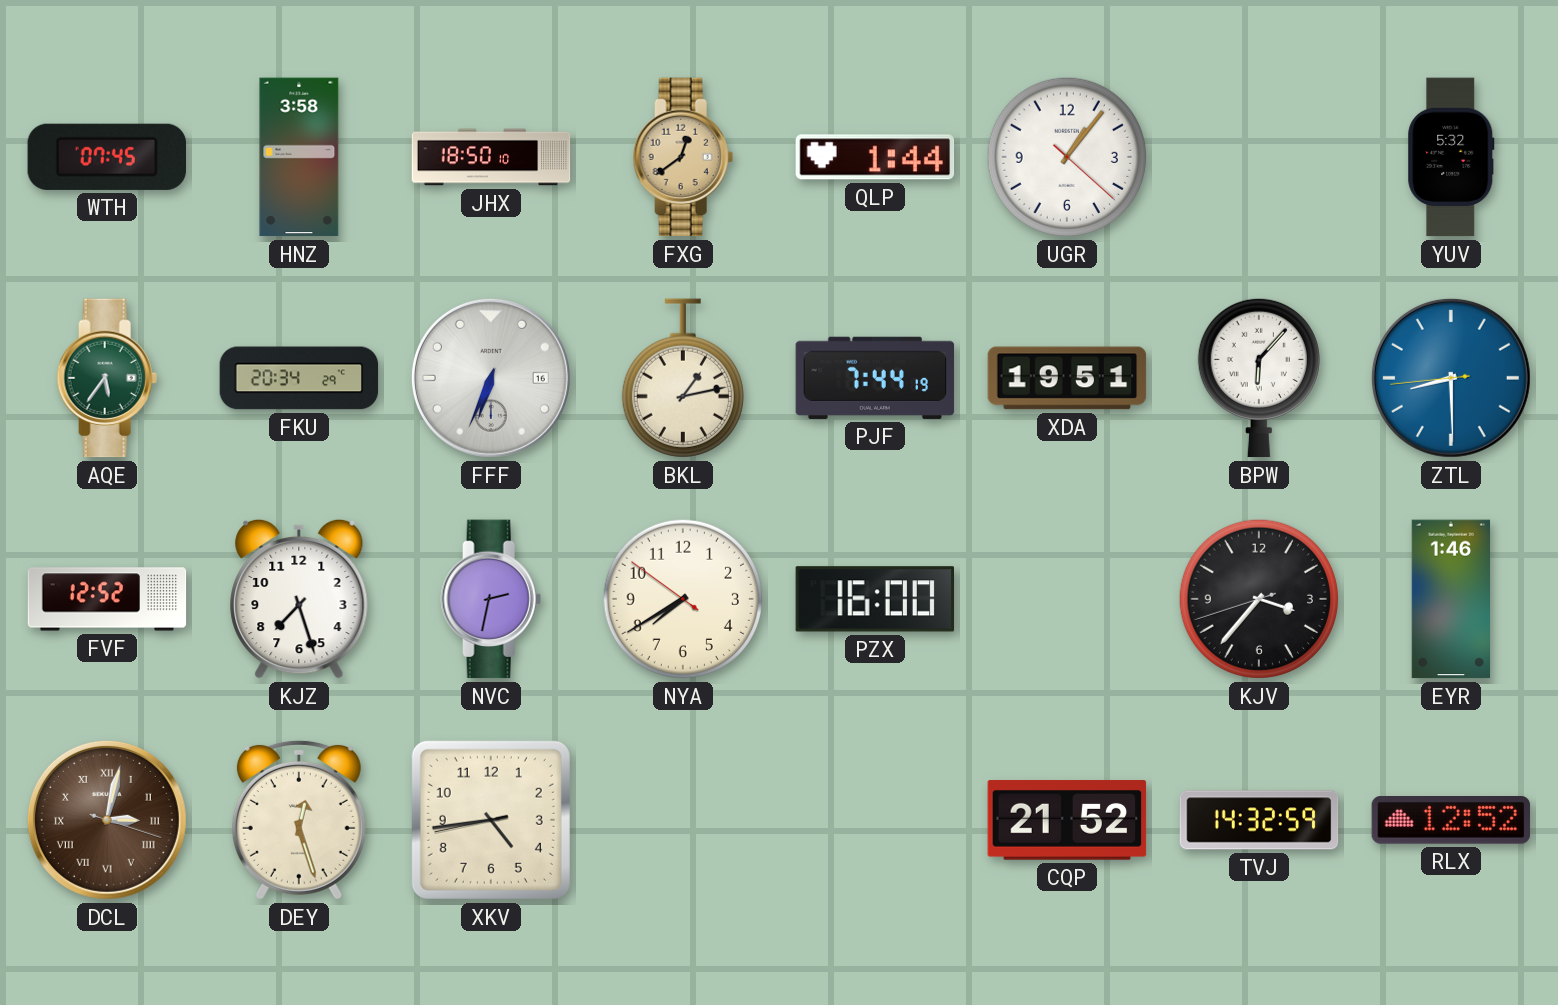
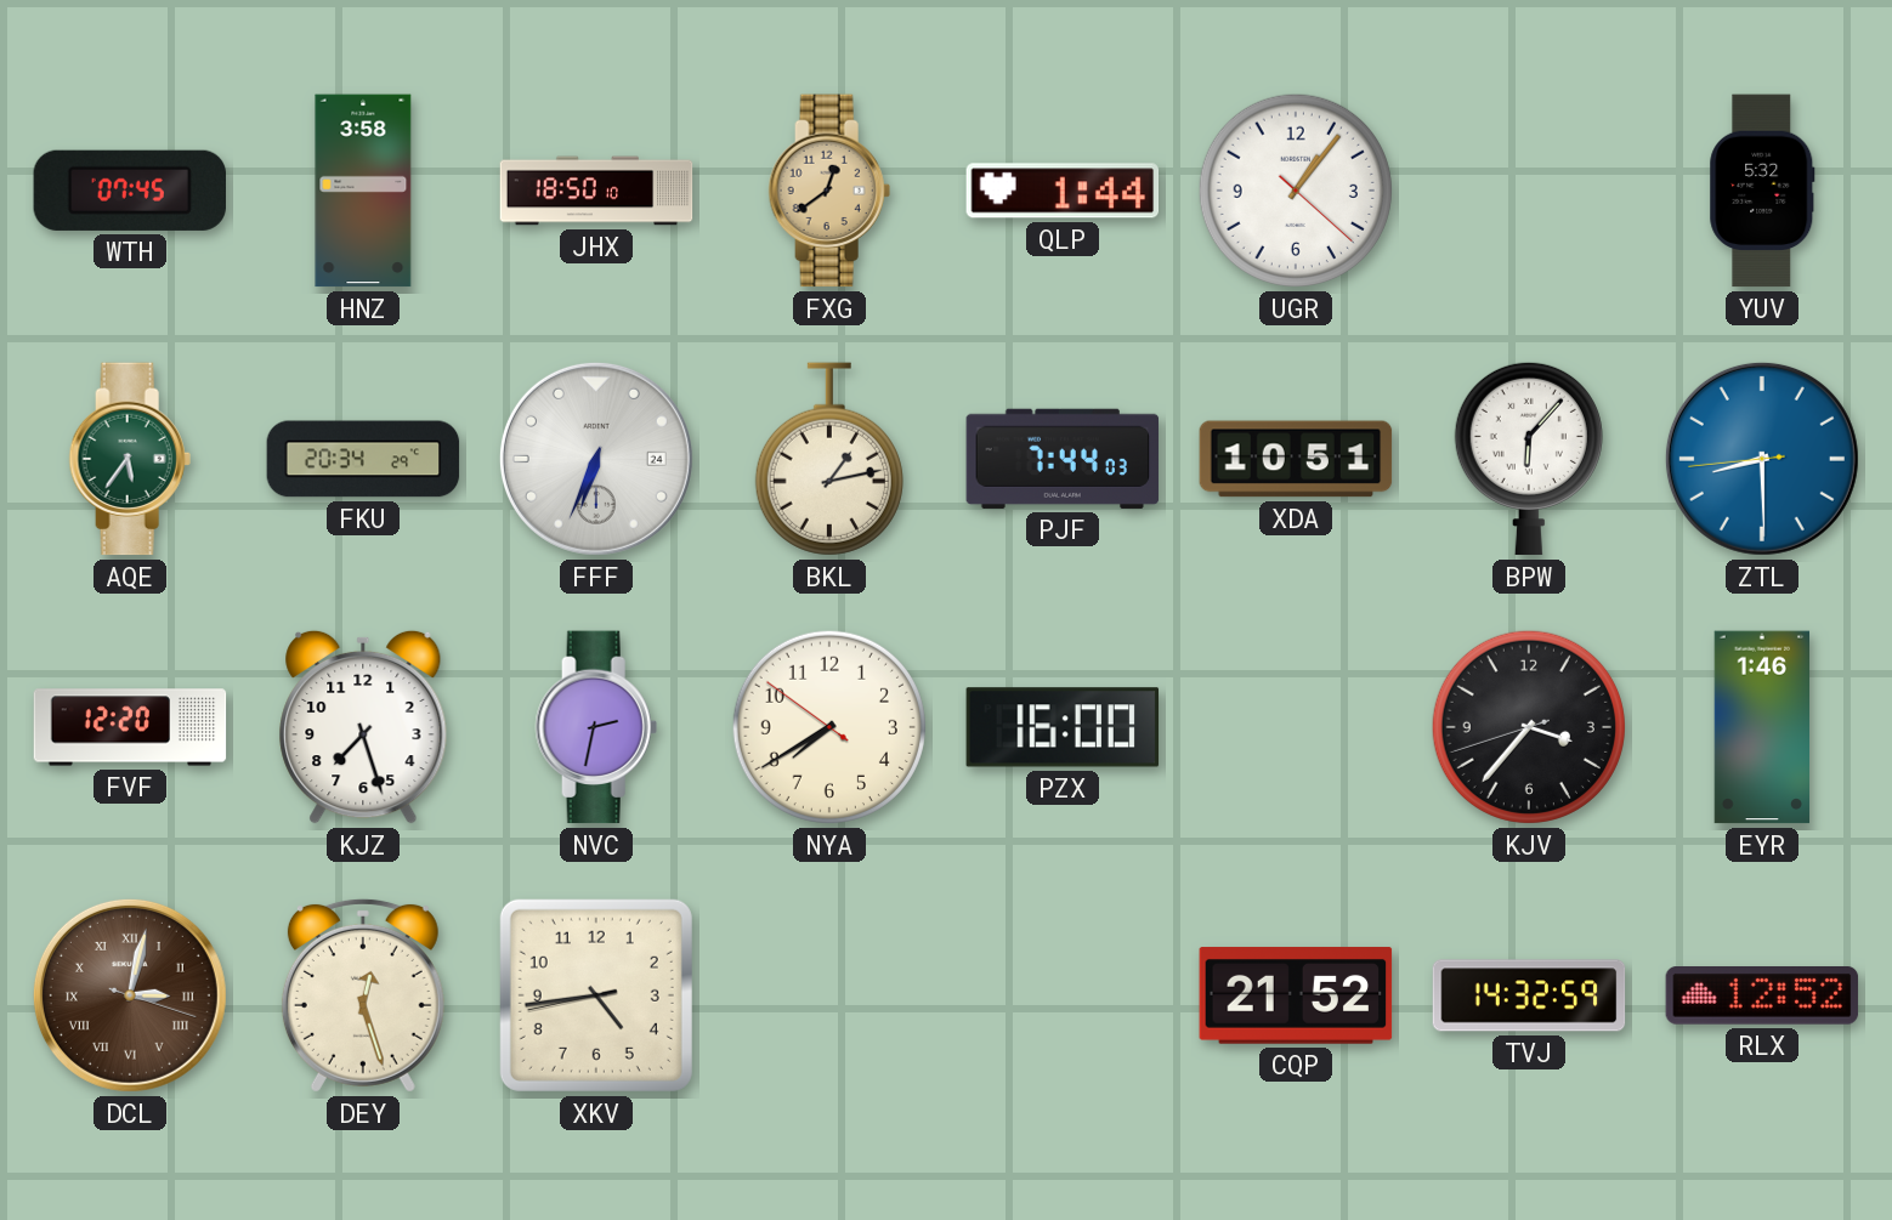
FFF date: 16 -> 24
PJF: 7:44:19 -> 7:44:03
XDA: 19:51 -> 10:51
FVF: 12:52 -> 12:20
